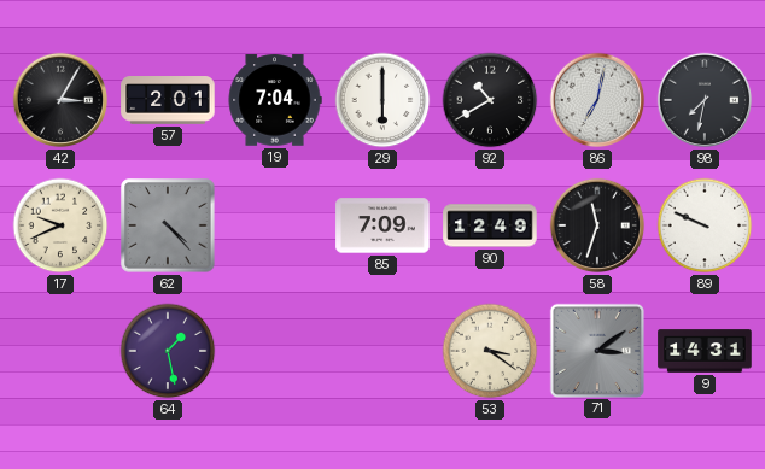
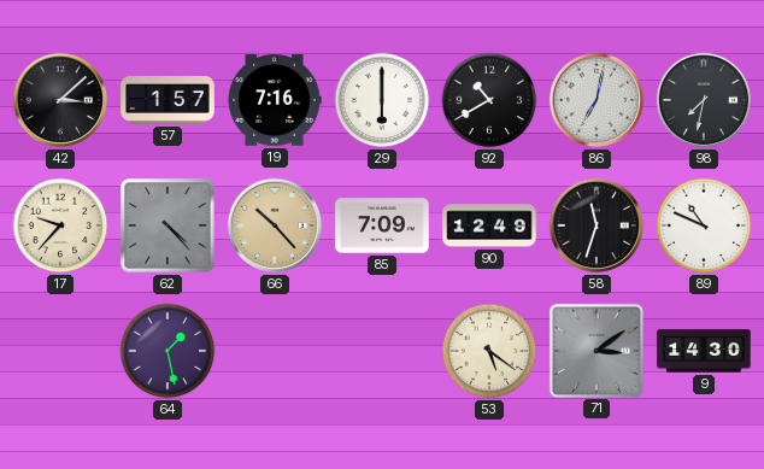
42: 3:05 -> 3:08
57: 2:01 -> 1:57
19: 7:04 -> 7:16
17: 9:41 -> 9:37
66: none -> 10:23
89: 9:49 -> 10:49
53: 3:21 -> 5:21
9: 14:31 -> 14:30
